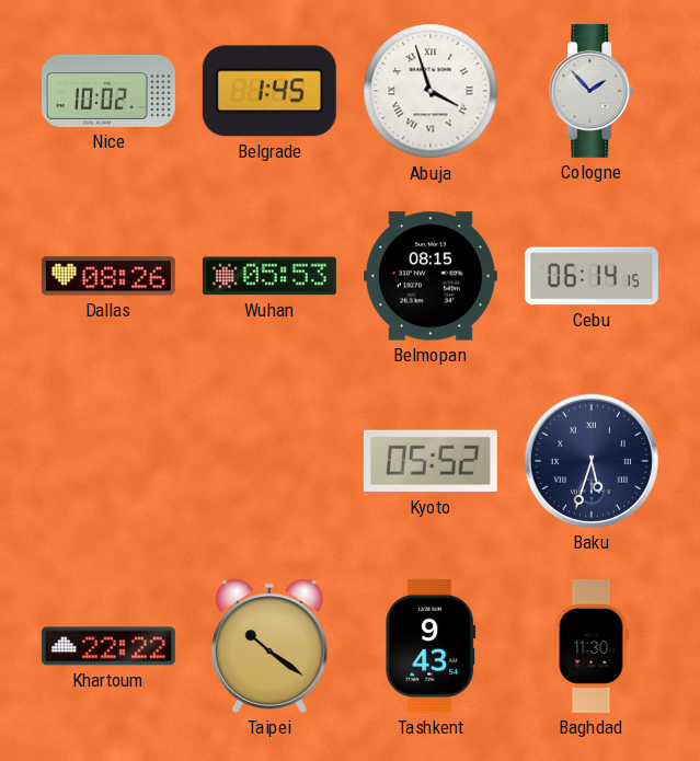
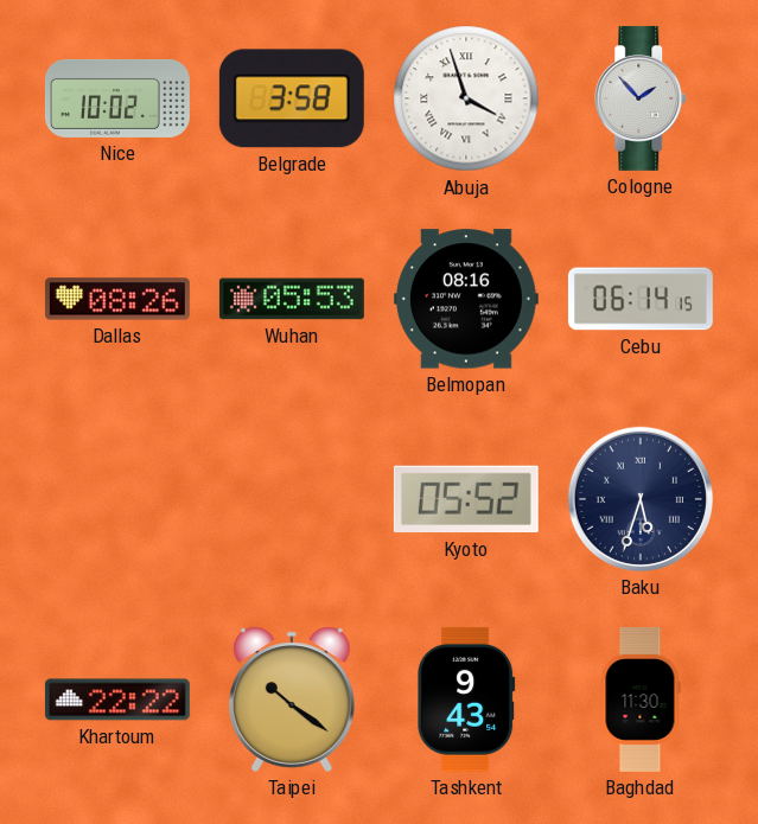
Belgrade: 1:45 -> 3:58
Belmopan: 08:15 -> 08:16
